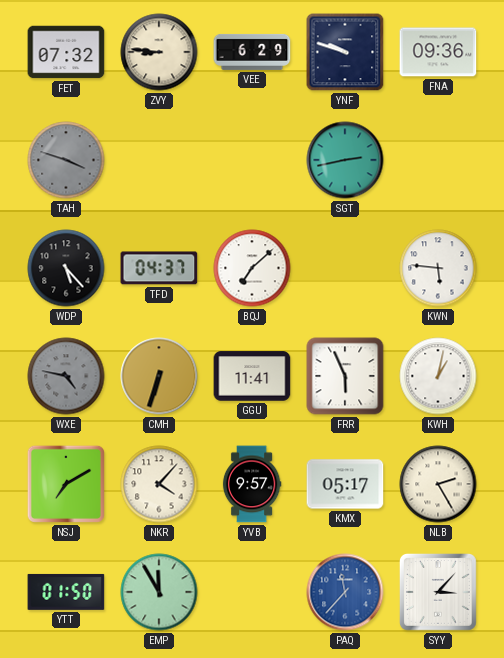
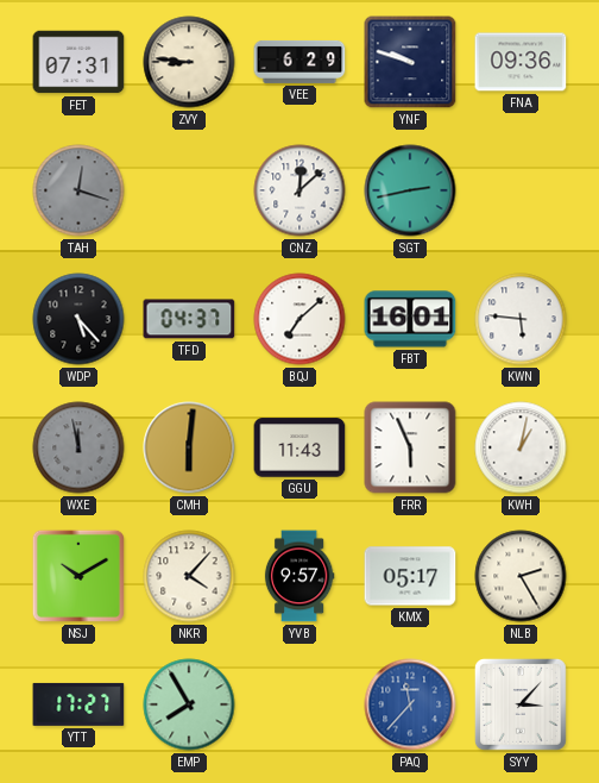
FET: 07:32 -> 07:31
TAH: 3:48 -> 12:18
CNZ: none -> 12:08
FBT: none -> 16:01
WXE: 4:47 -> 11:58
CMH: 6:33 -> 6:01
GGU: 11:41 -> 11:43
NSJ: 7:10 -> 10:10
YTT: 01:50 -> 17:27
EMP: 11:55 -> 7:55
